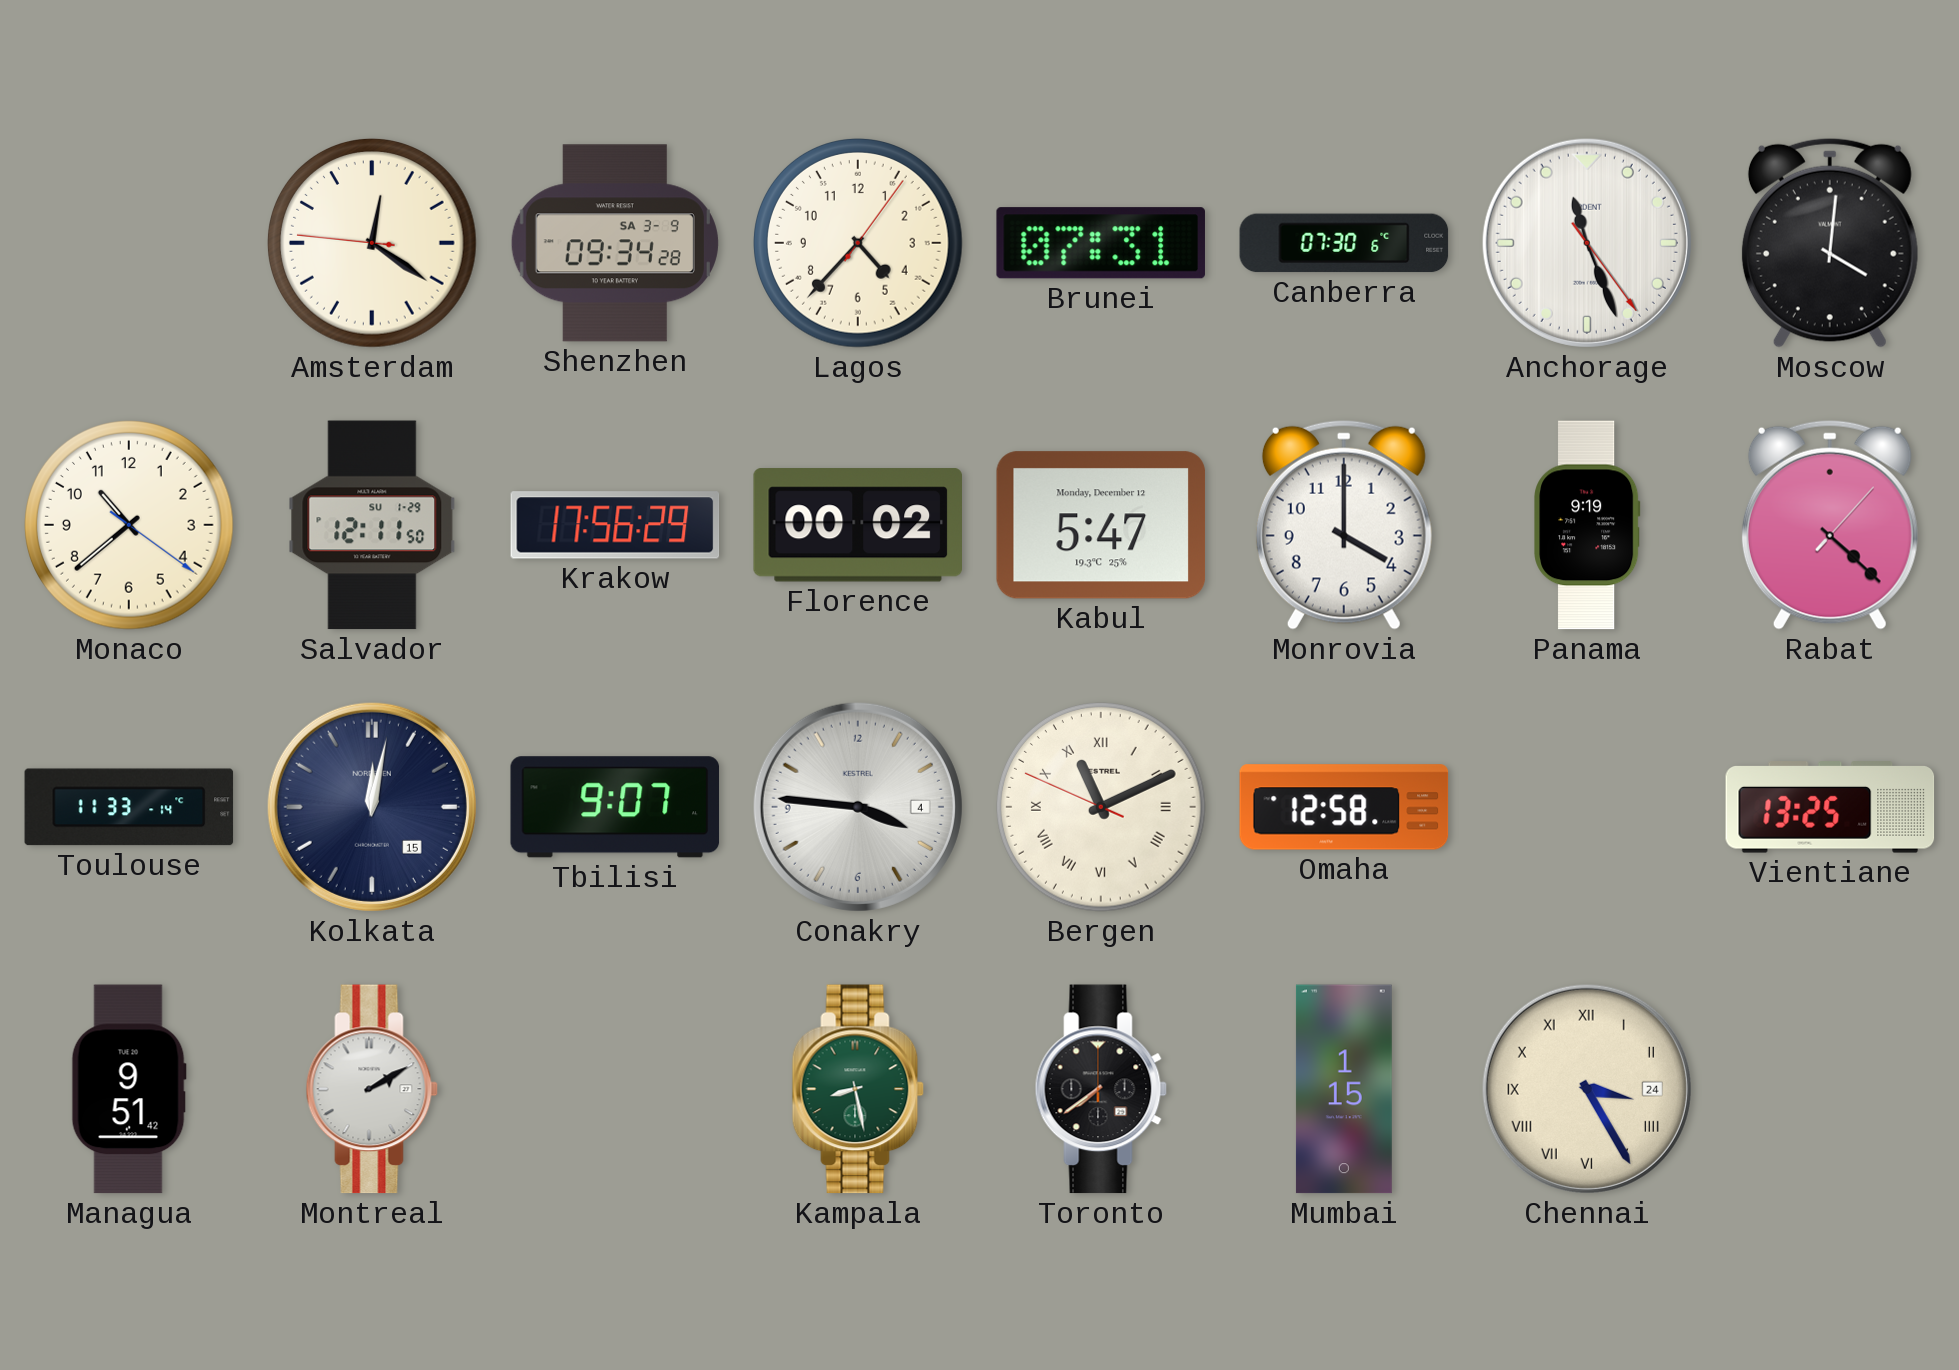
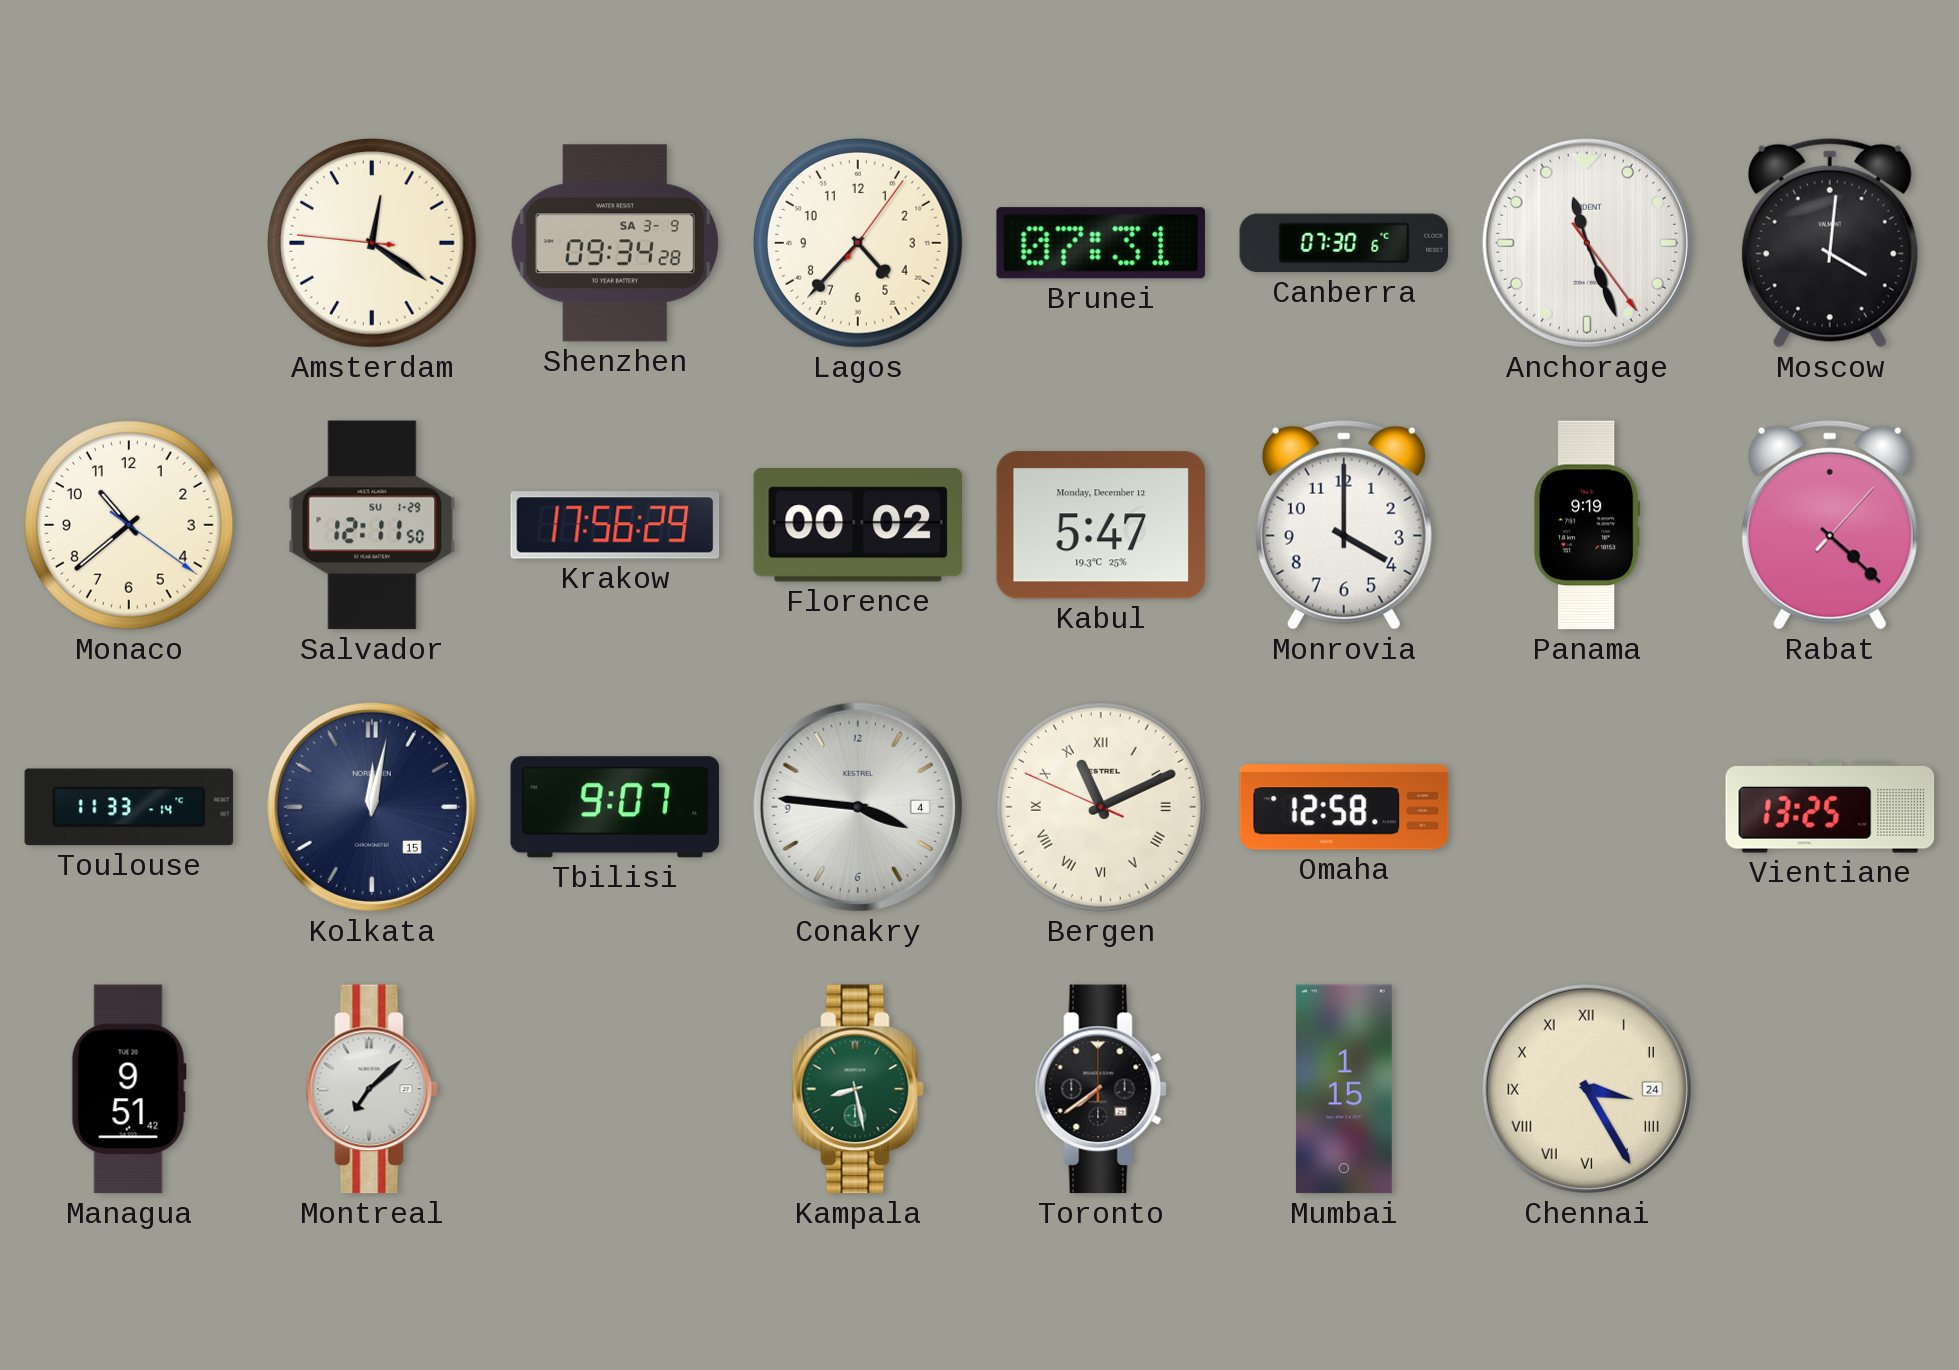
Montreal: 2:10 -> 7:08
